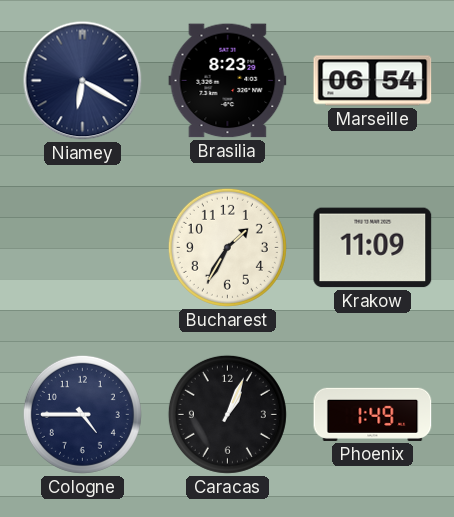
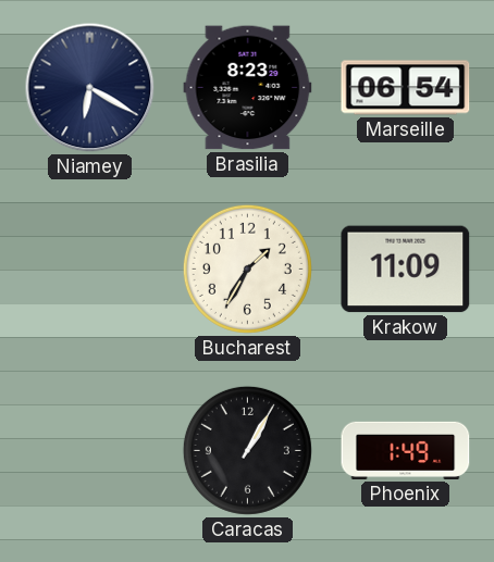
Cologne: 4:45 -> none
Caracas: 1:04 -> 1:05
